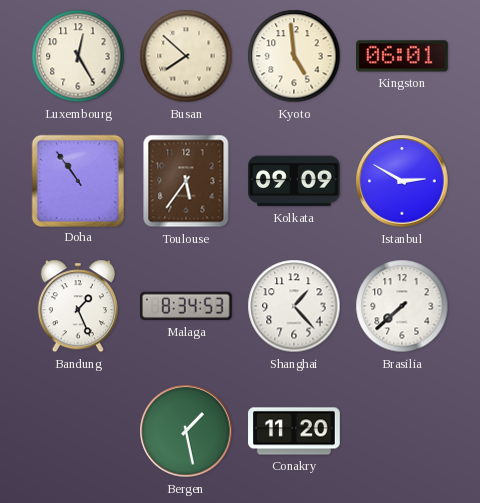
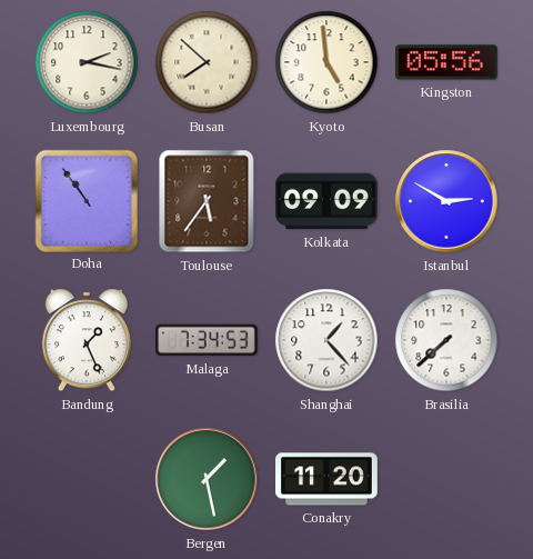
Luxembourg: 12:25 -> 2:17
Kingston: 06:01 -> 05:56
Malaga: 8:34 -> 7:34
